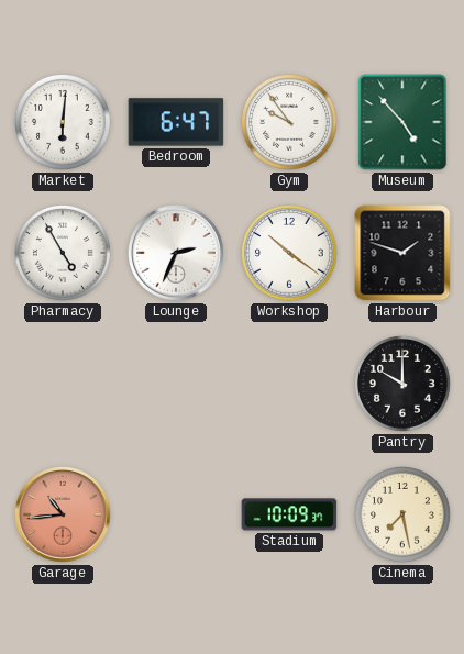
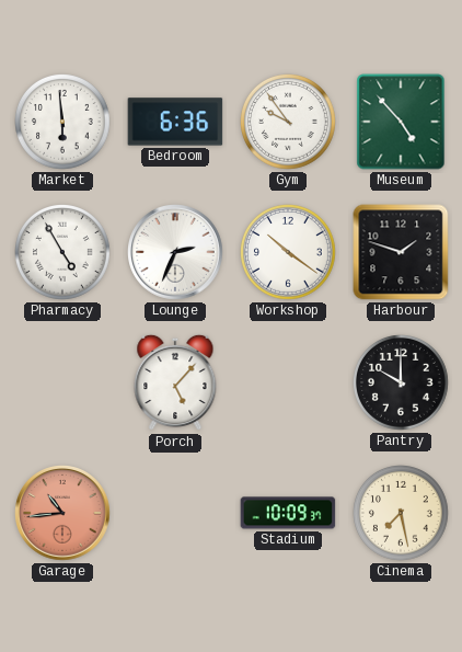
Market: 6:01 -> 5:59
Bedroom: 6:47 -> 6:36
Porch: none -> 5:07
